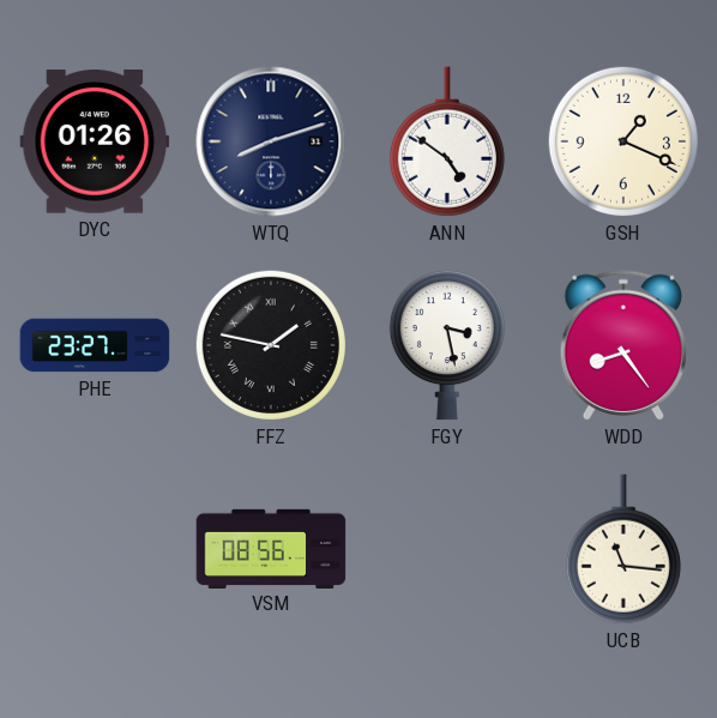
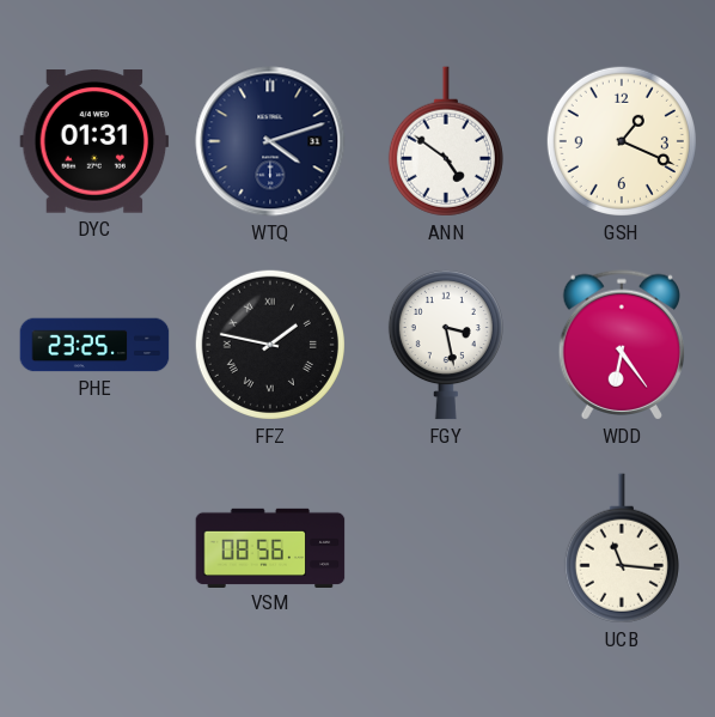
DYC: 01:26 -> 01:31
WTQ: 8:12 -> 4:12
PHE: 23:27 -> 23:25
WDD: 8:24 -> 6:24
